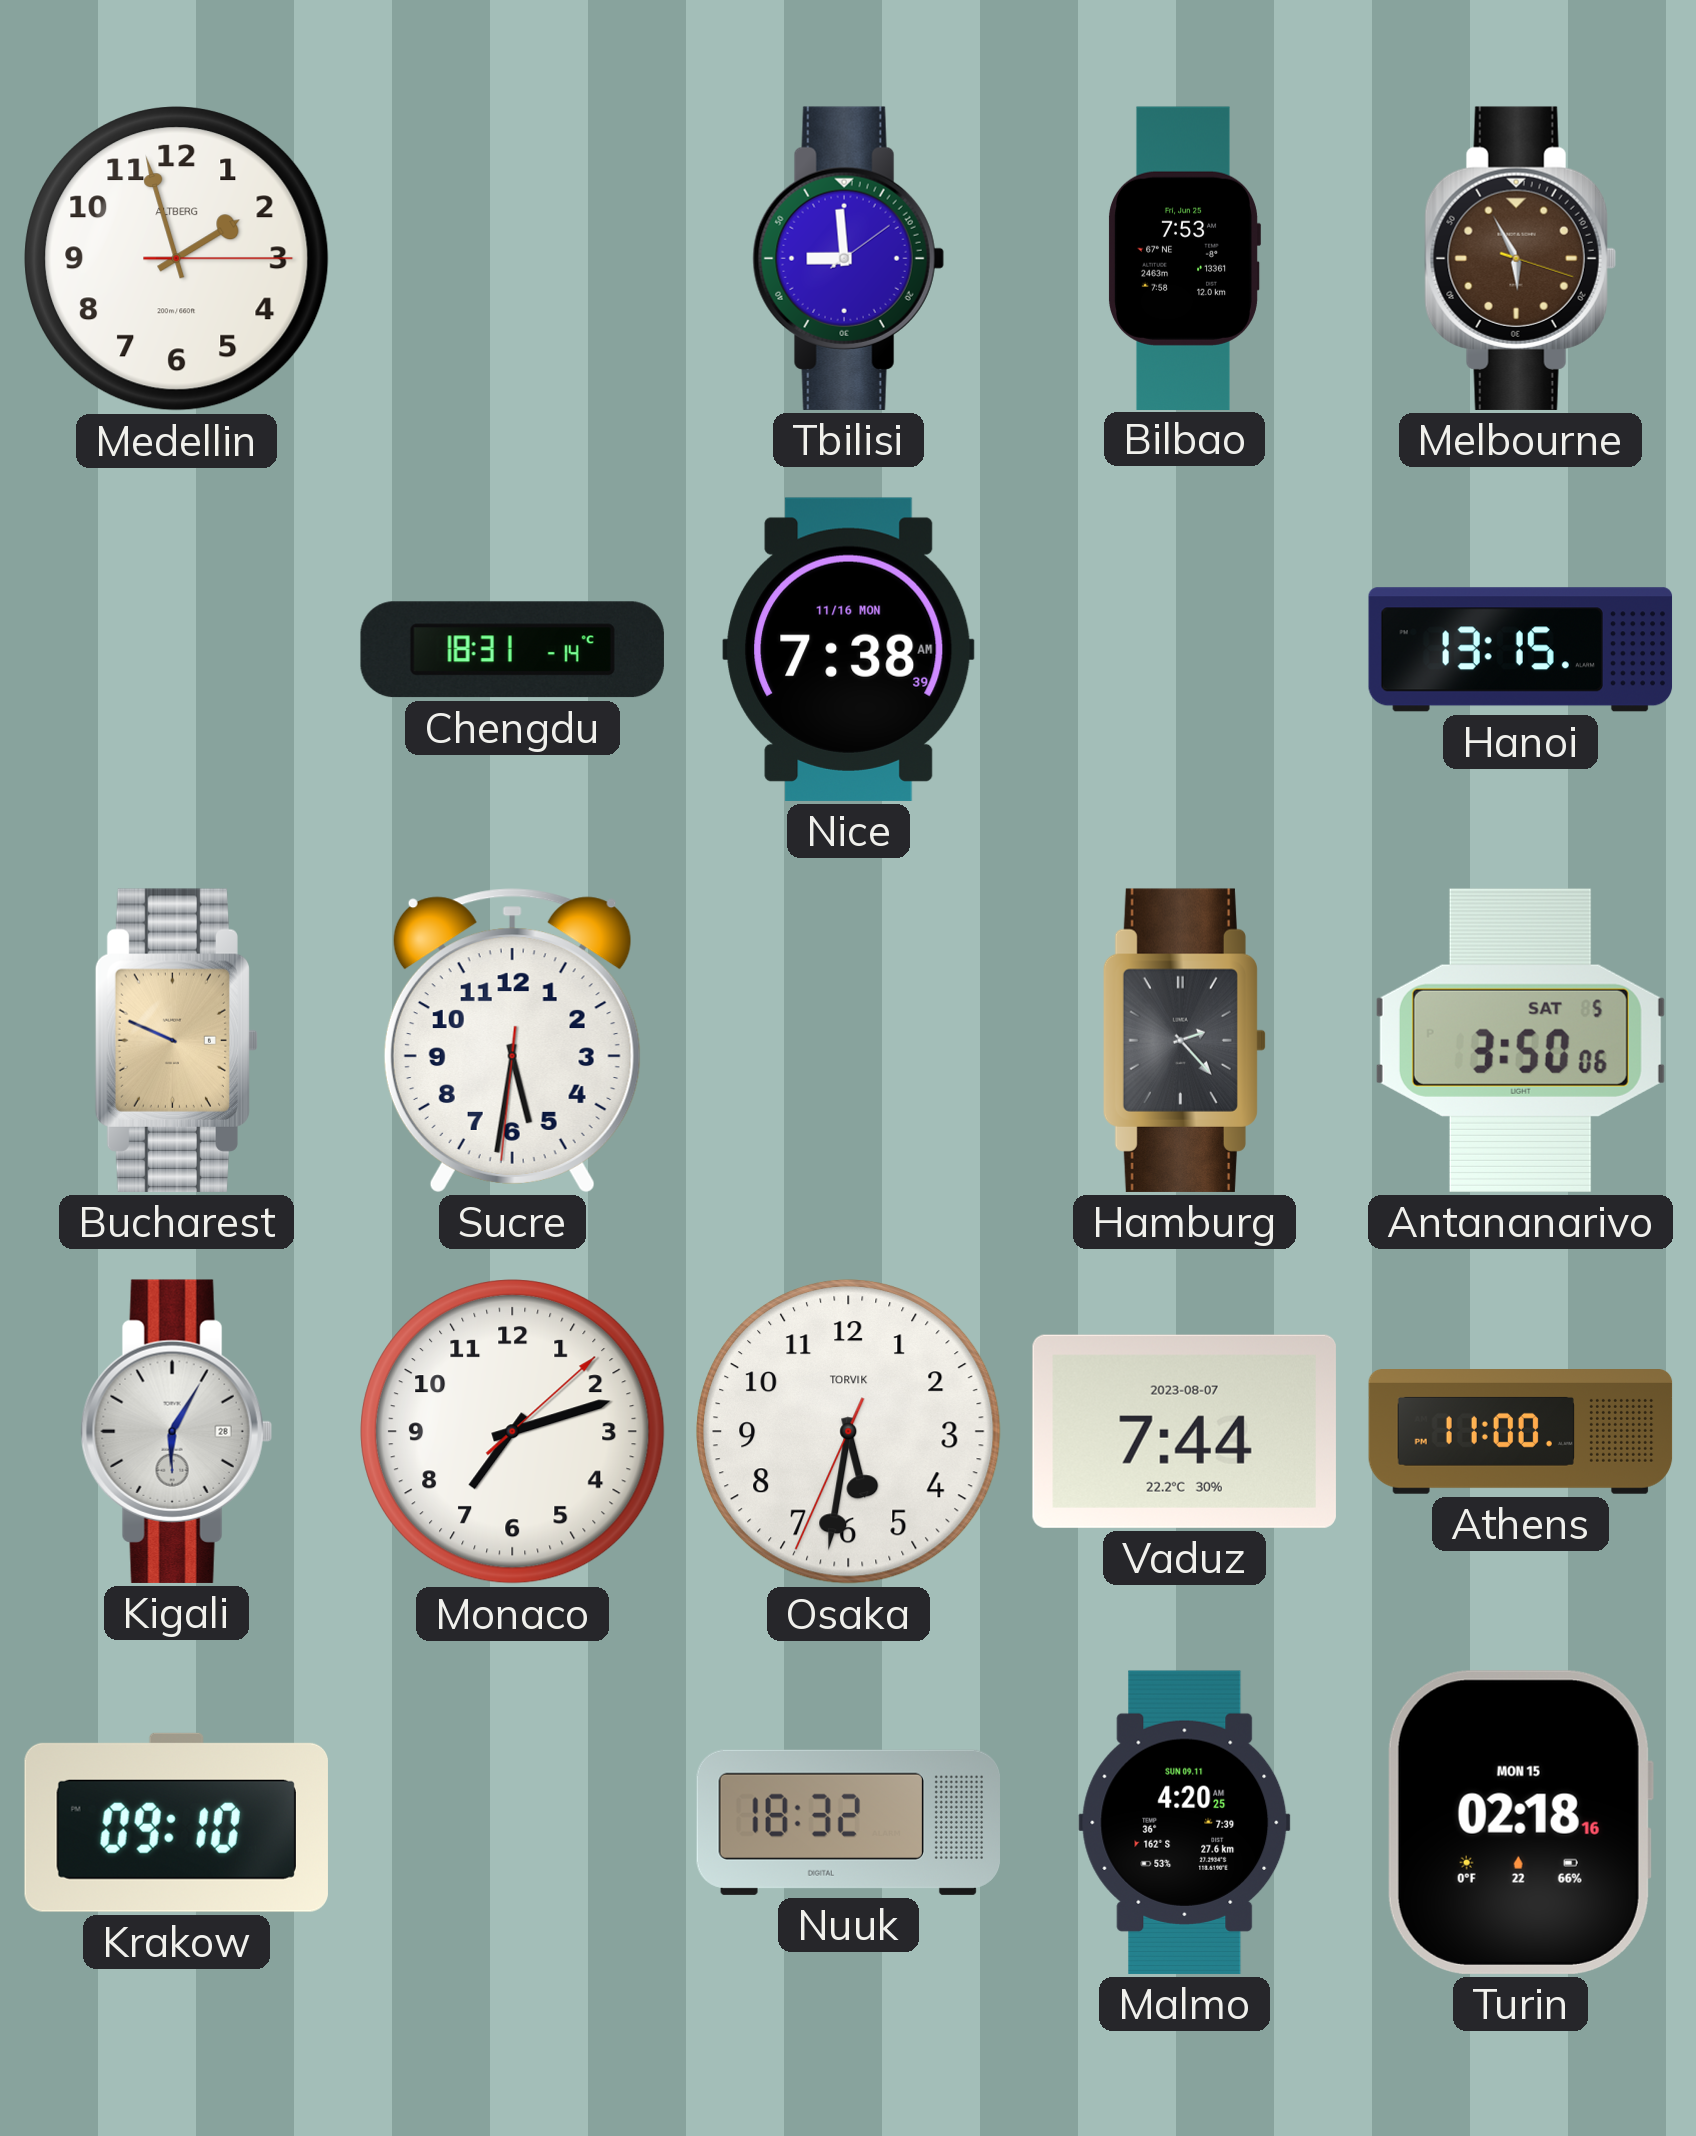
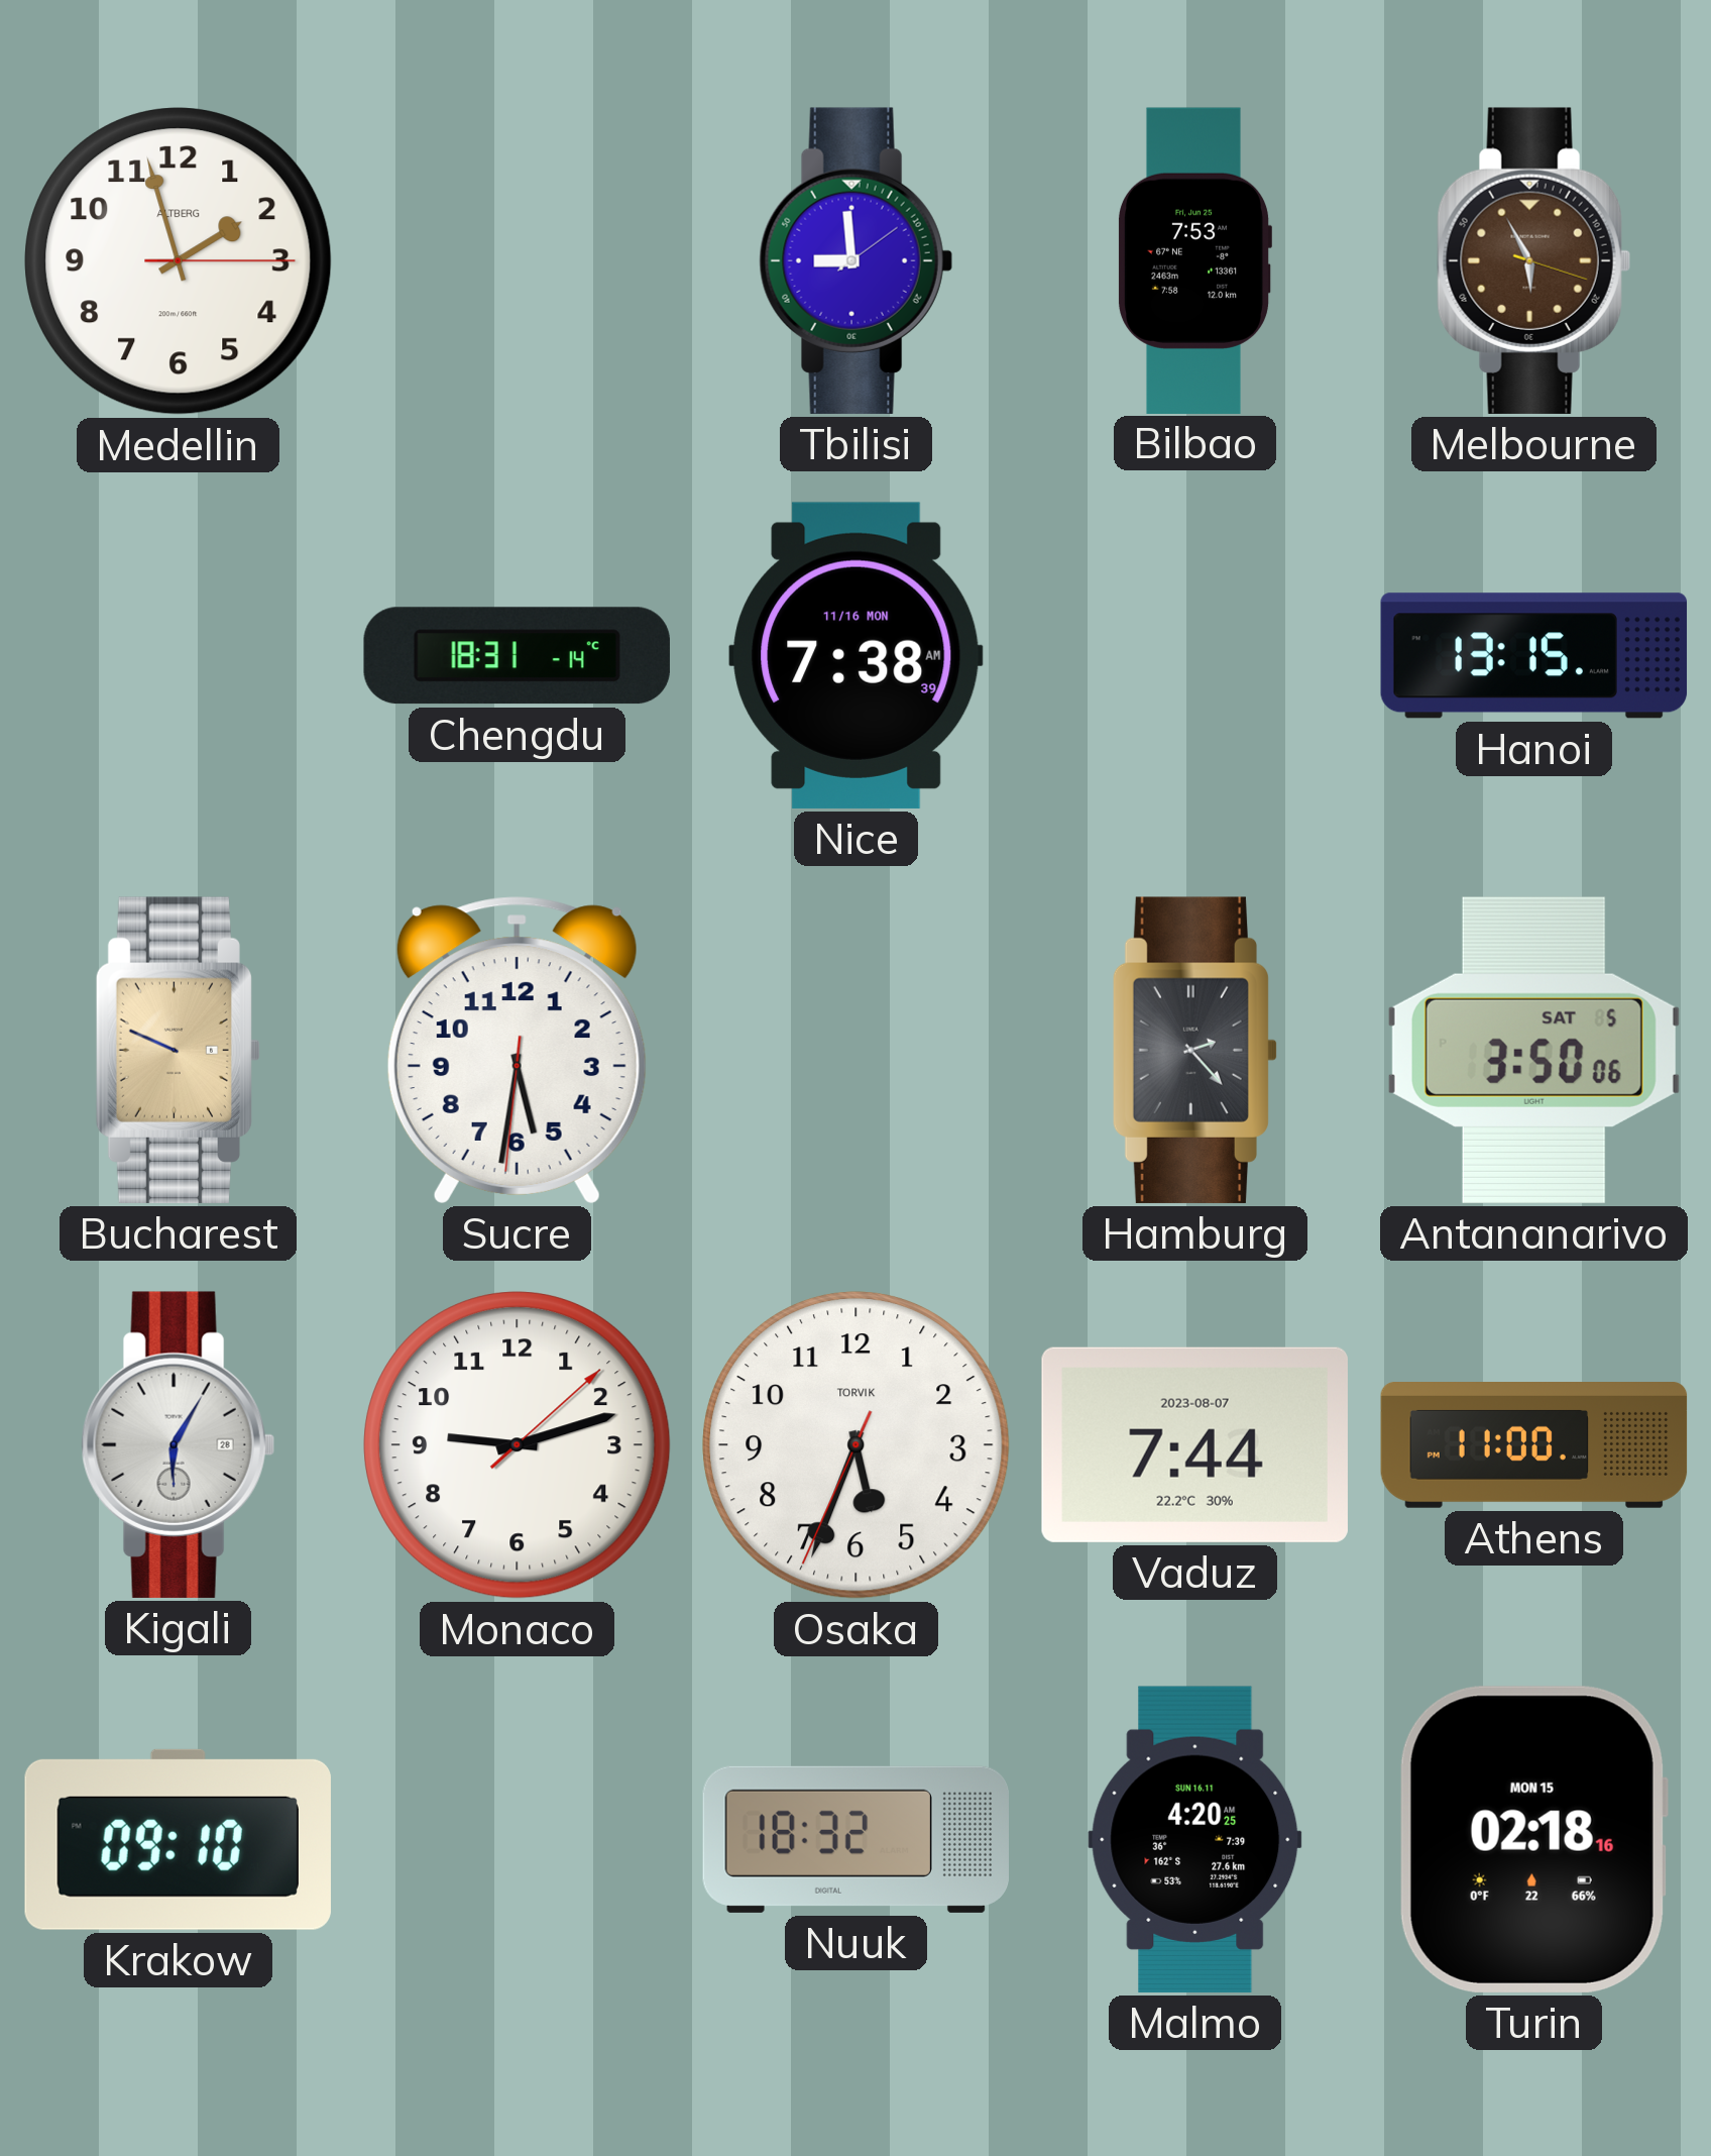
Monaco: 7:12 -> 9:12
Osaka: 5:31 -> 5:33
Malmo date: SUN 09.11 -> SUN 16.11
